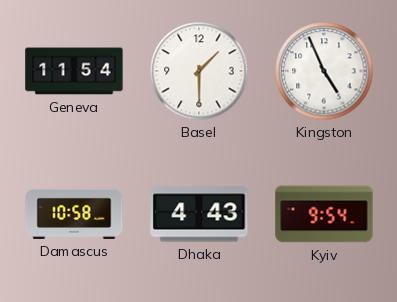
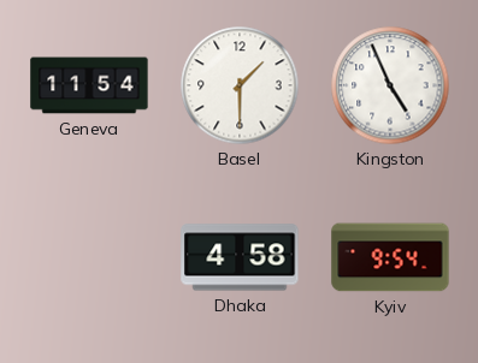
Damascus: 10:58 -> none
Dhaka: 4:43 -> 4:58
